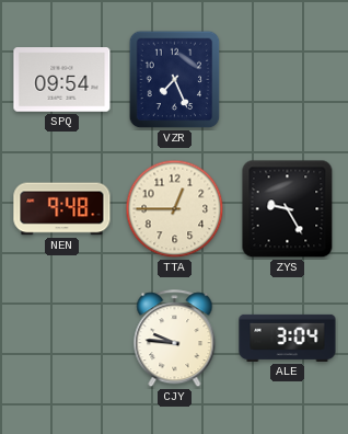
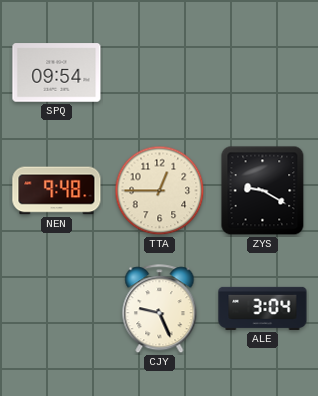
VZR: 7:26 -> none
ZYS: 9:25 -> 9:20
CJY: 9:46 -> 9:26
